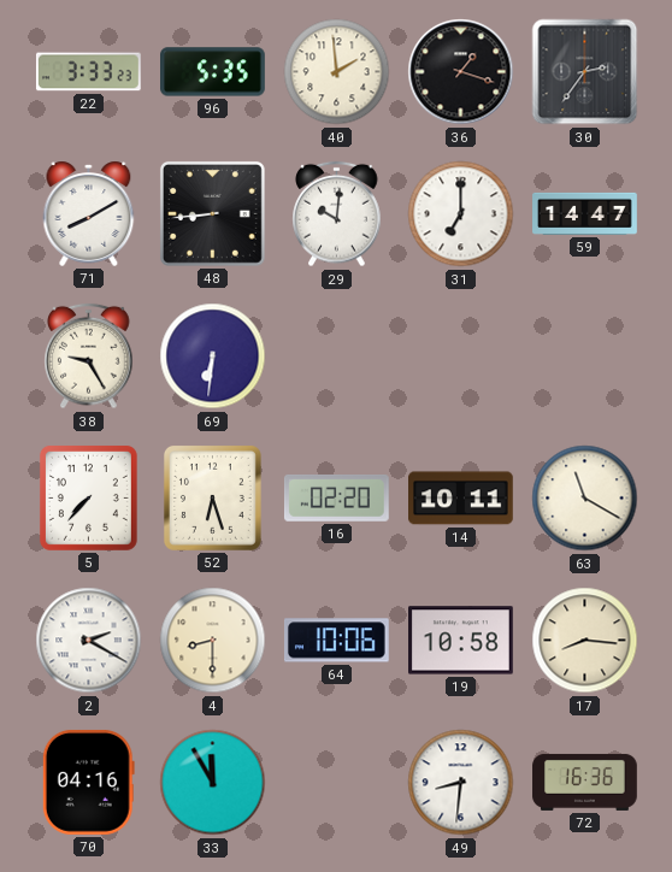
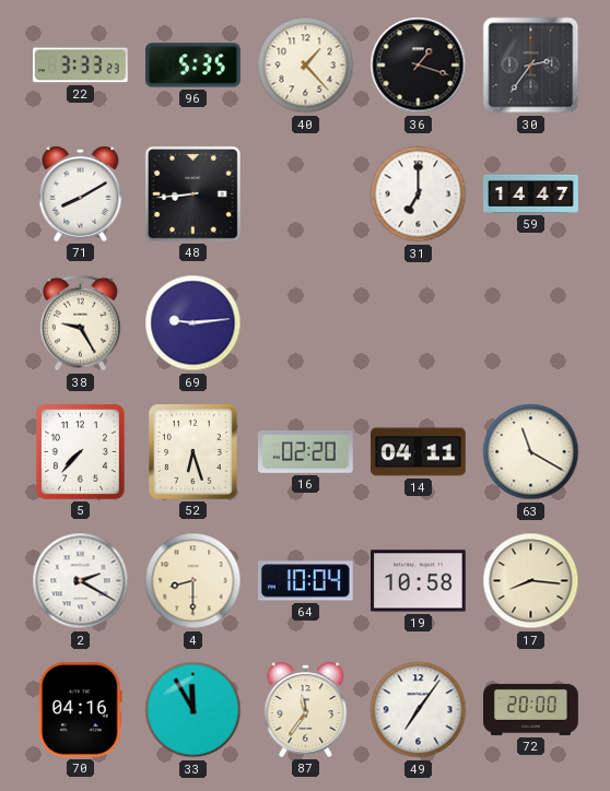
40: 1:59 -> 1:23
29: 10:01 -> none
69: 6:31 -> 9:14
14: 10:11 -> 04:11
64: 10:06 -> 10:04
87: none -> 11:36
49: 8:31 -> 7:06
72: 16:36 -> 20:00
